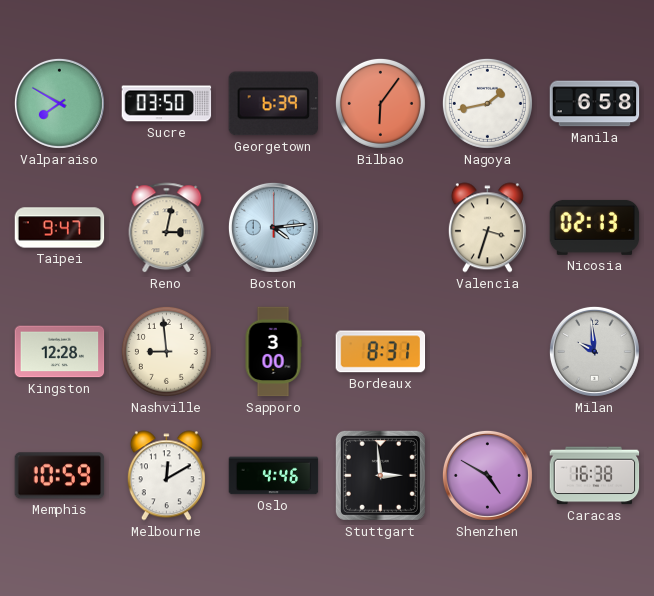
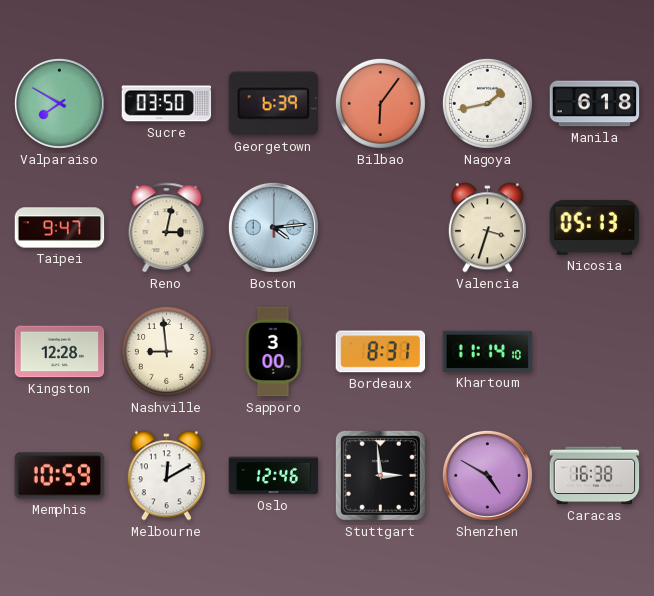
Manila: 6:58 -> 6:18
Nicosia: 02:13 -> 05:13
Khartoum: none -> 11:14
Milan: 9:59 -> none
Oslo: 4:46 -> 12:46
